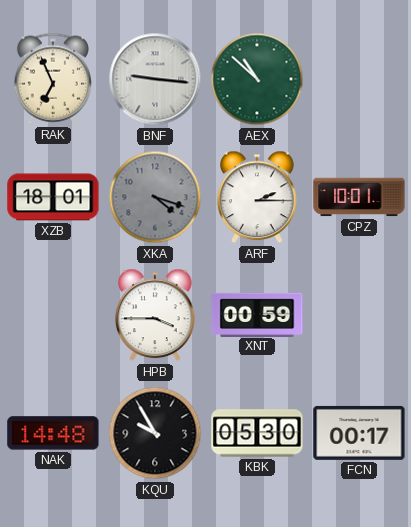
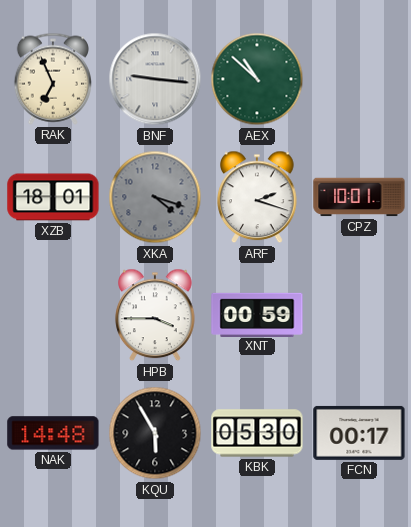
ARF: 2:15 -> 2:18
KQU: 9:55 -> 5:55
